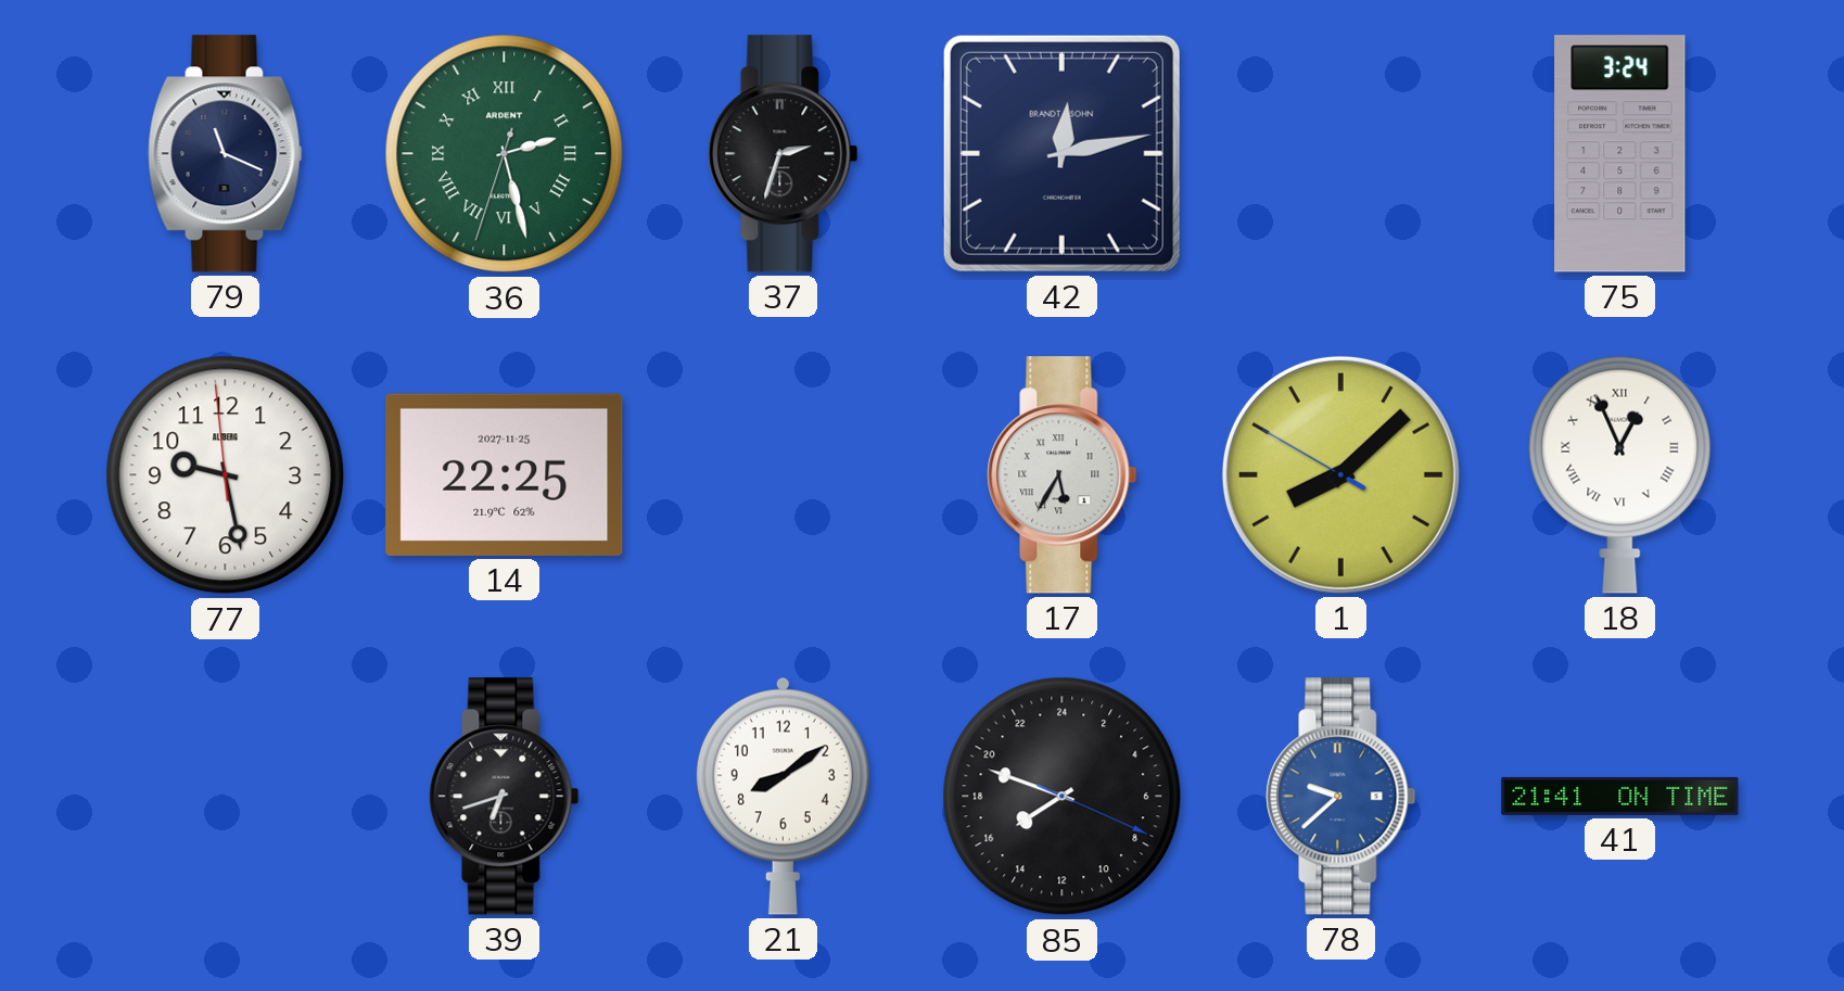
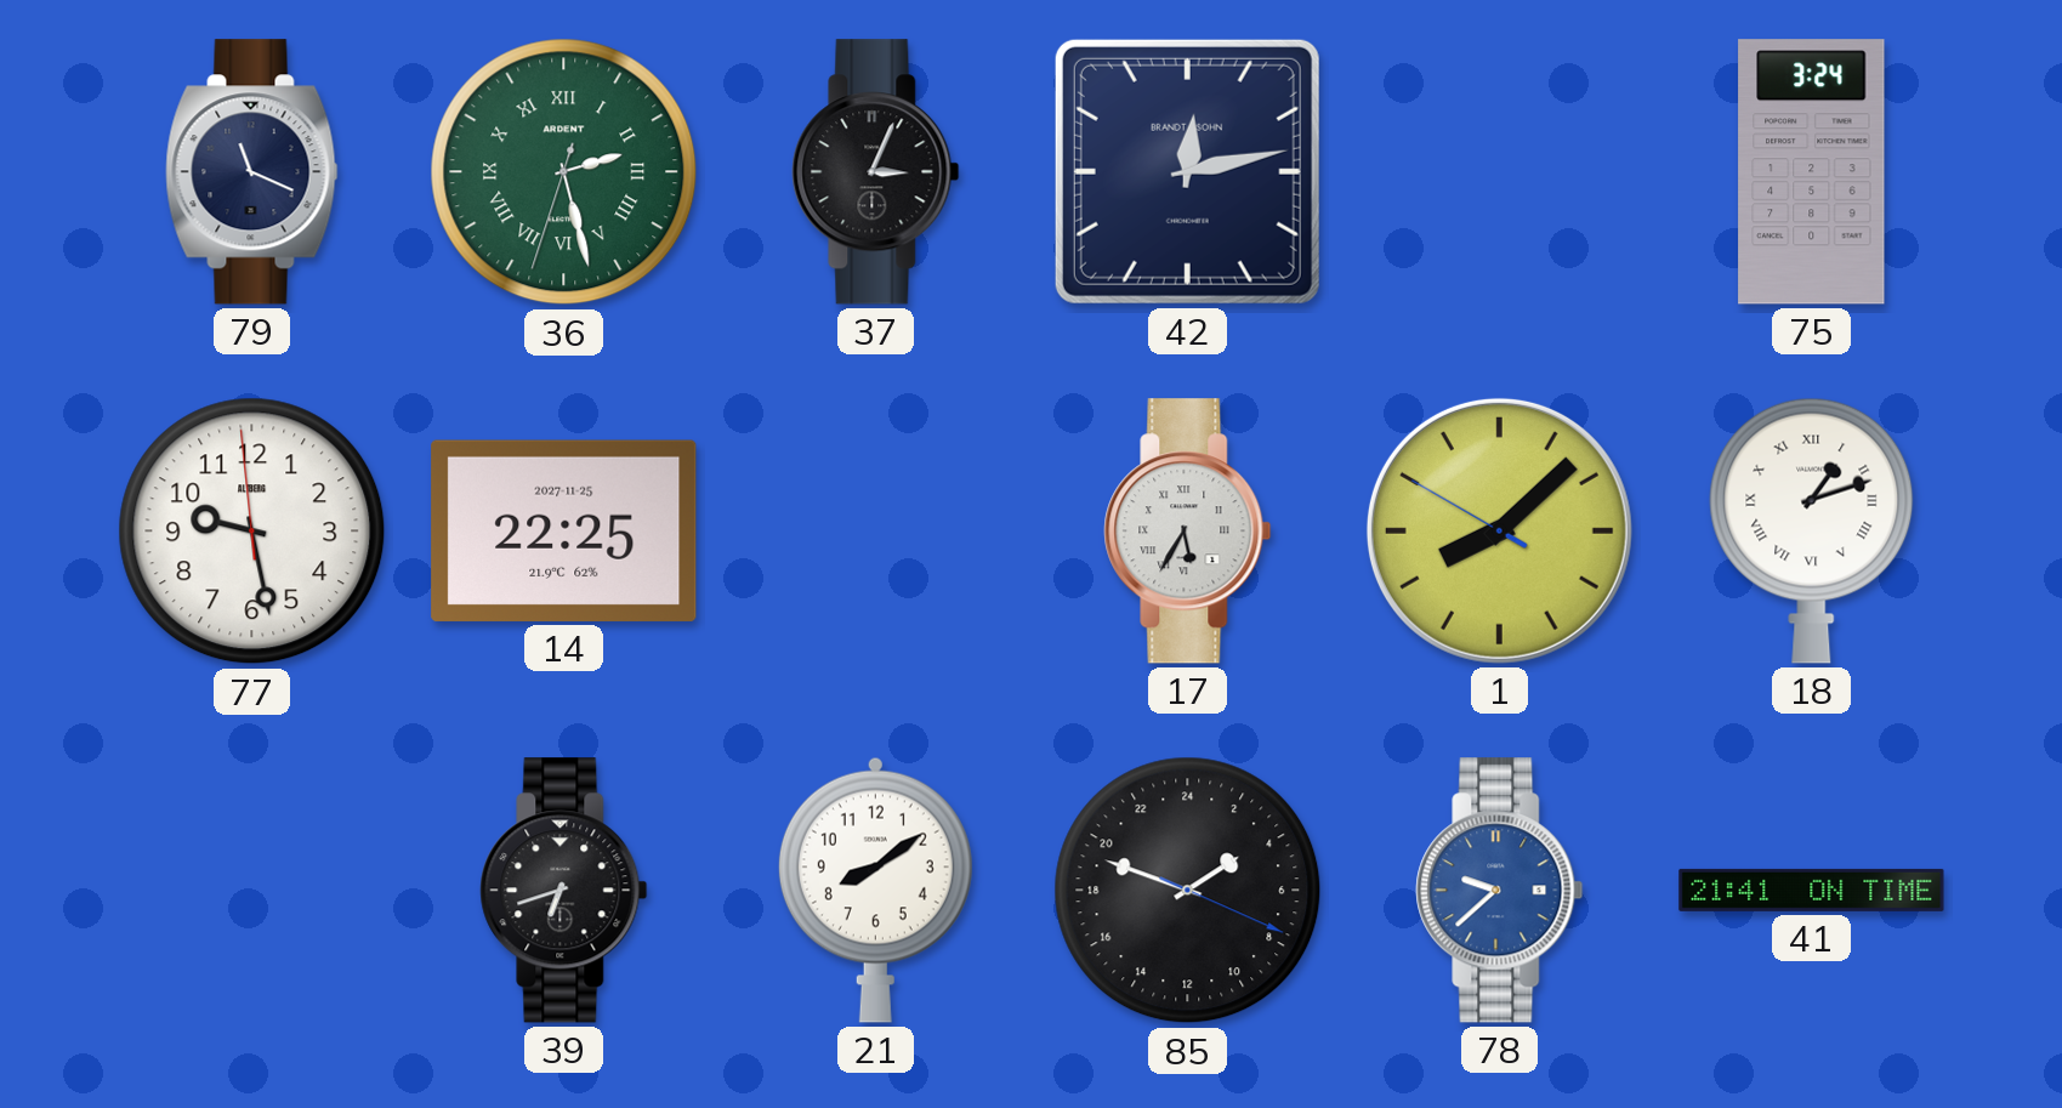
37: 2:33 -> 3:04
18: 12:56 -> 1:12
85: 15:48 -> 3:48
